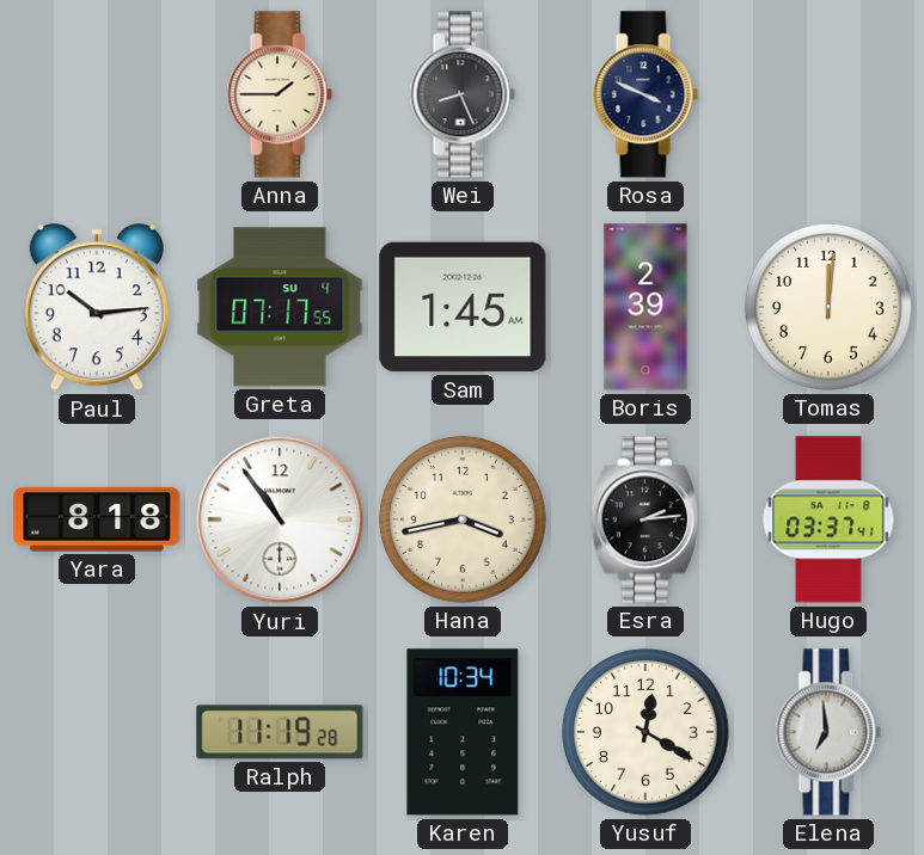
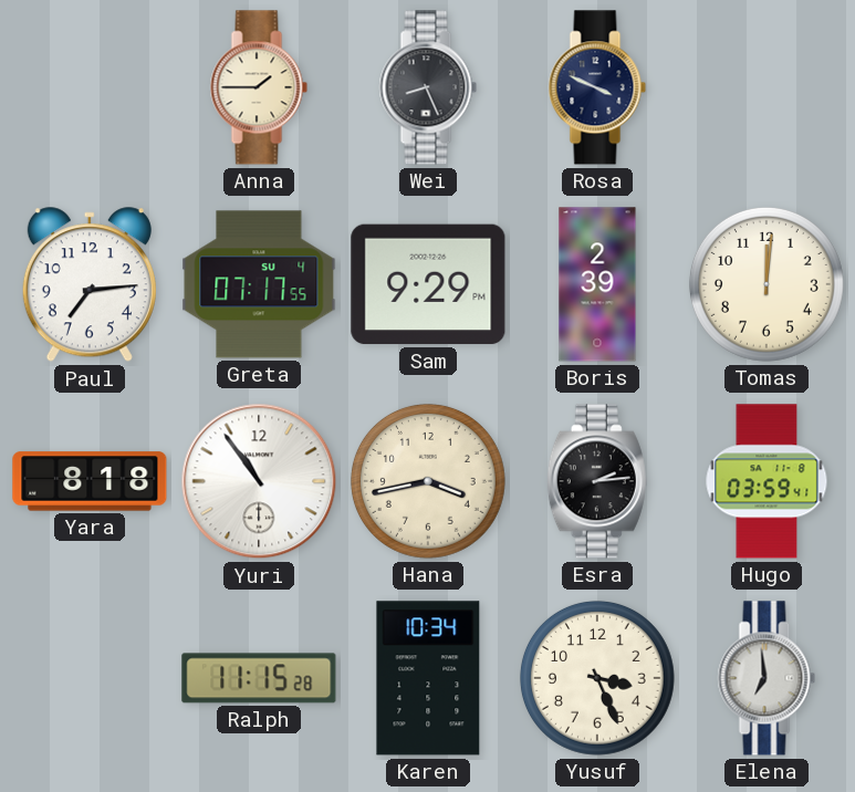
Paul: 10:14 -> 7:14
Sam: 1:45 -> 9:29
Hugo: 03:37 -> 03:59
Ralph: 11:19 -> 11:15
Yusuf: 12:20 -> 3:26
